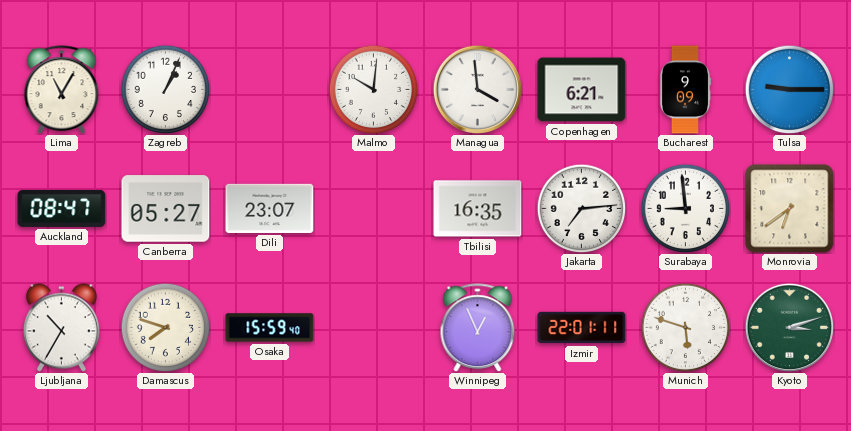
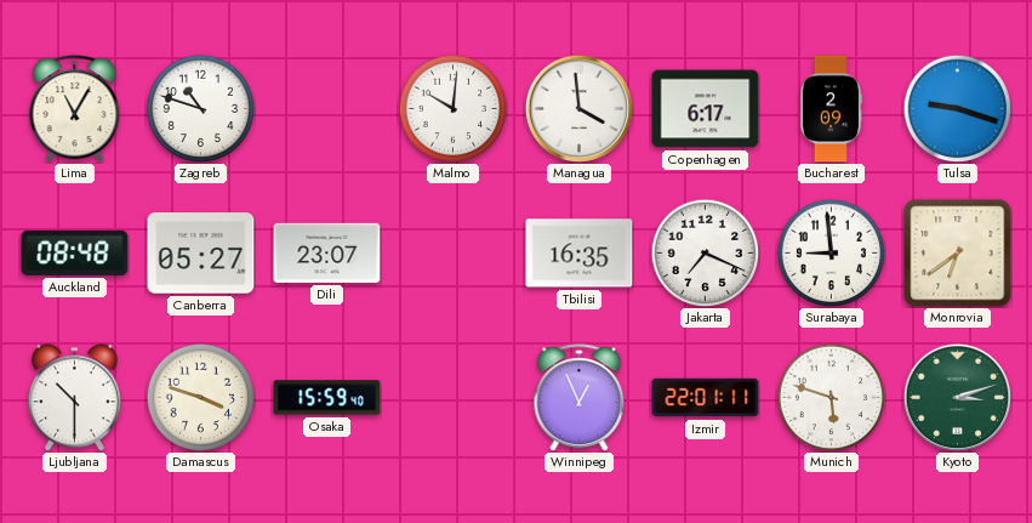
Zagreb: 1:04 -> 10:48
Copenhagen: 6:21 -> 6:17
Bucharest: 9:09 -> 2:09
Tulsa: 9:15 -> 9:18
Auckland: 08:47 -> 08:48
Jakarta: 7:14 -> 7:19
Ljubljana: 10:35 -> 10:30
Damascus: 7:48 -> 3:48
